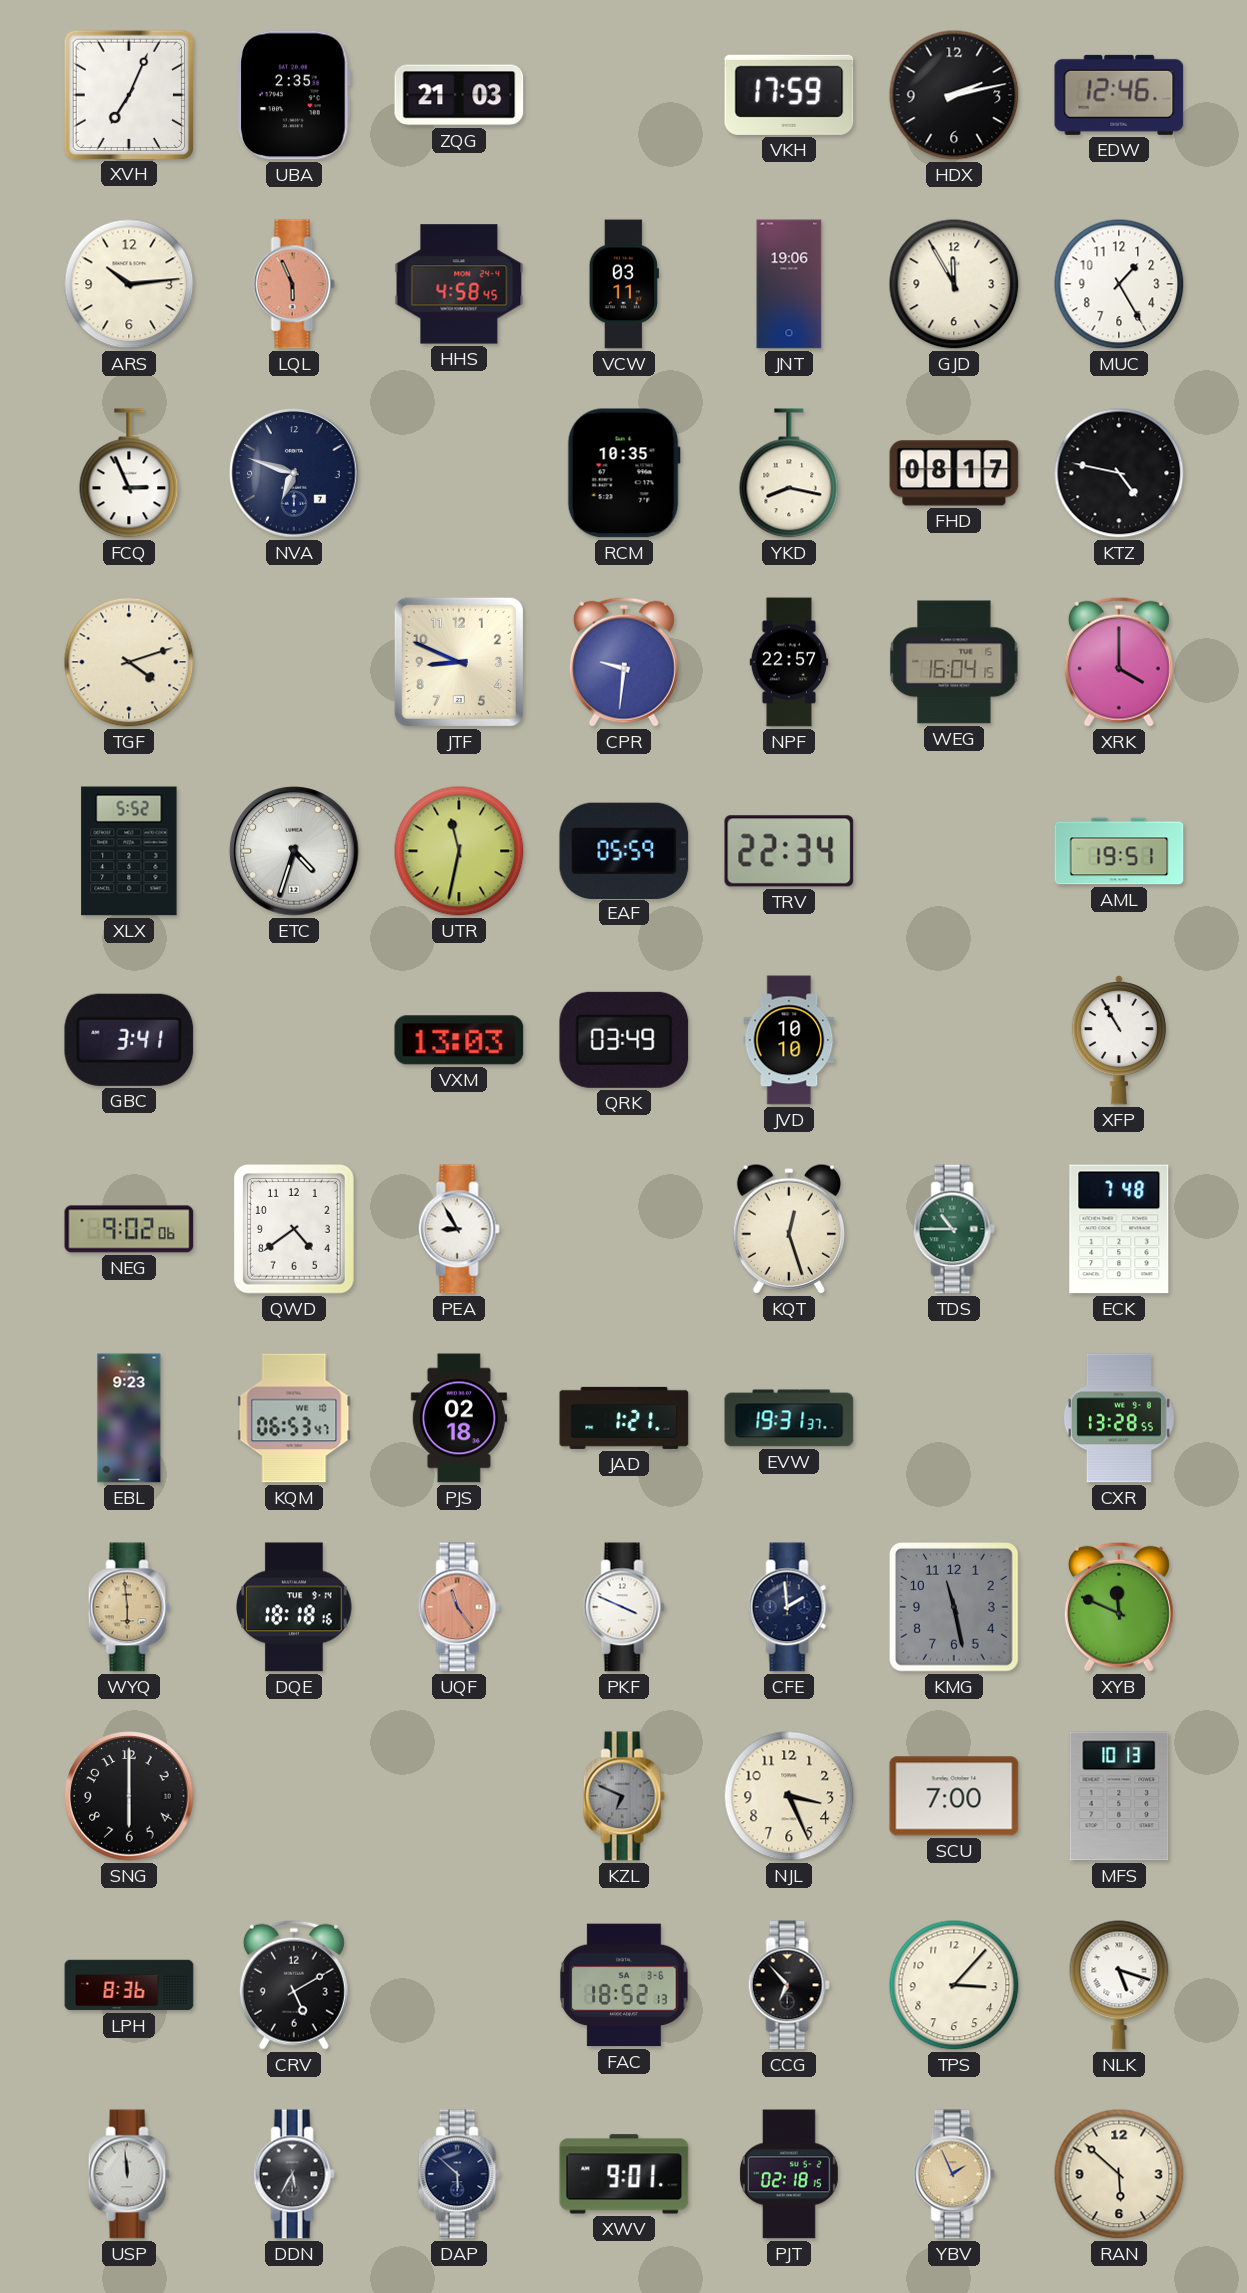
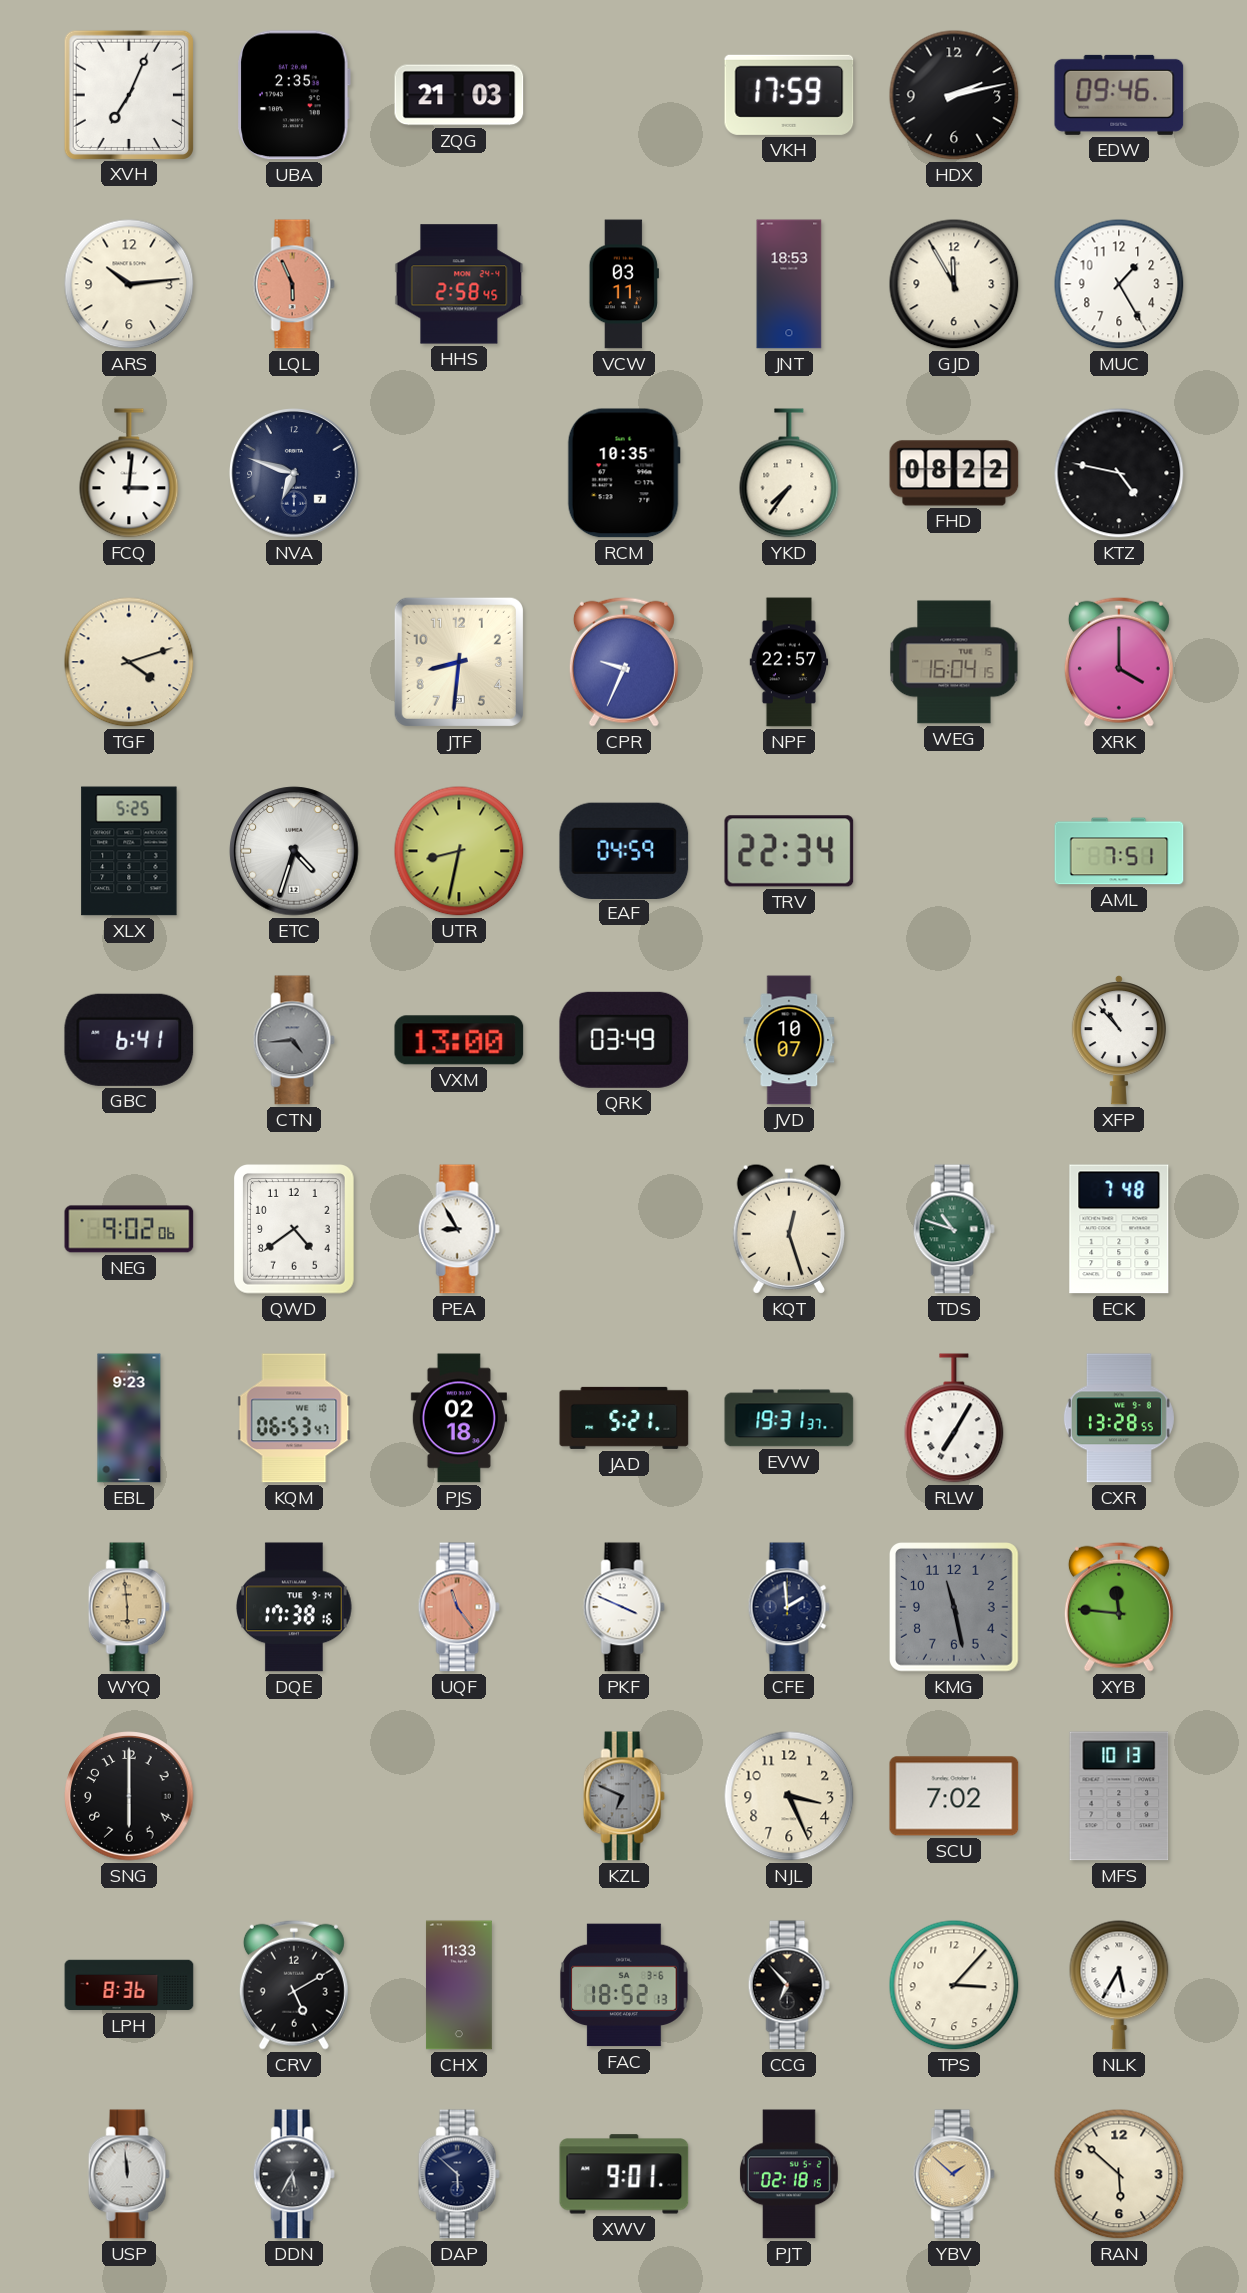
EDW: 12:46 -> 09:46
HHS: 4:58 -> 2:58
JNT: 19:06 -> 18:53
FCQ: 2:56 -> 3:01
YKD: 8:17 -> 7:36
FHD: 08:17 -> 08:22
JTF: 8:49 -> 8:31
CPR: 9:31 -> 9:34
XLX: 5:52 -> 5:25
UTR: 11:32 -> 8:32
EAF: 05:59 -> 04:59
AML: 19:51 -> 7:51
GBC: 3:41 -> 6:41
CTN: none -> 4:44
VXM: 13:03 -> 13:00
JVD: 10:10 -> 10:07
XFP: 10:55 -> 10:53
TDS: 10:45 -> 10:48
JAD: 1:21 -> 5:21
RLW: none -> 7:05
DQE: 18:18 -> 17:38
XYB: 11:49 -> 11:46
SCU: 7:00 -> 7:02
CHX: none -> 11:33
NLK: 5:18 -> 5:35
YBV: 1:56 -> 1:52
